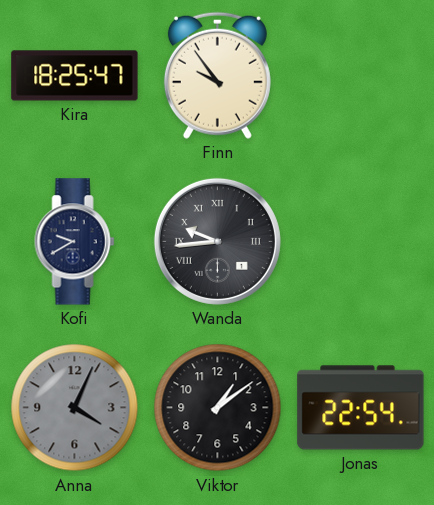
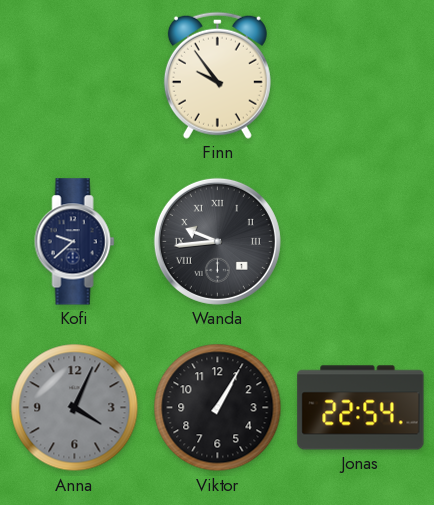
Kira: 18:25 -> none
Kofi: 9:40 -> 9:38
Viktor: 1:09 -> 1:05
